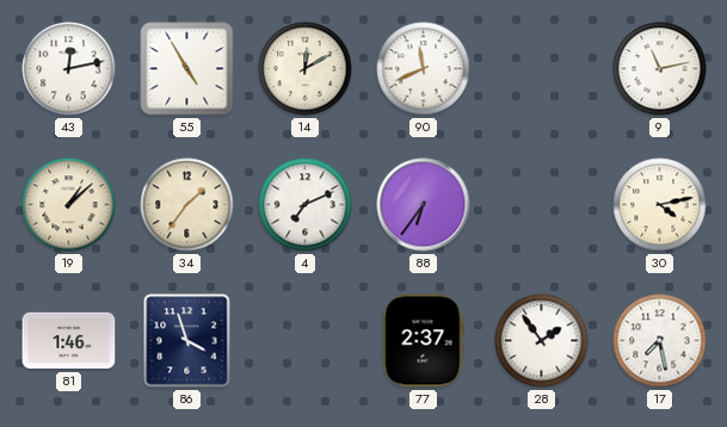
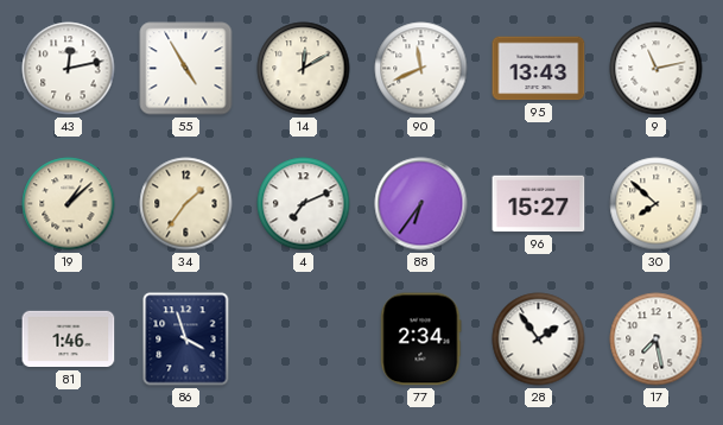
95: none -> 13:43
96: none -> 15:27
30: 4:13 -> 7:52
77: 2:37 -> 2:34
